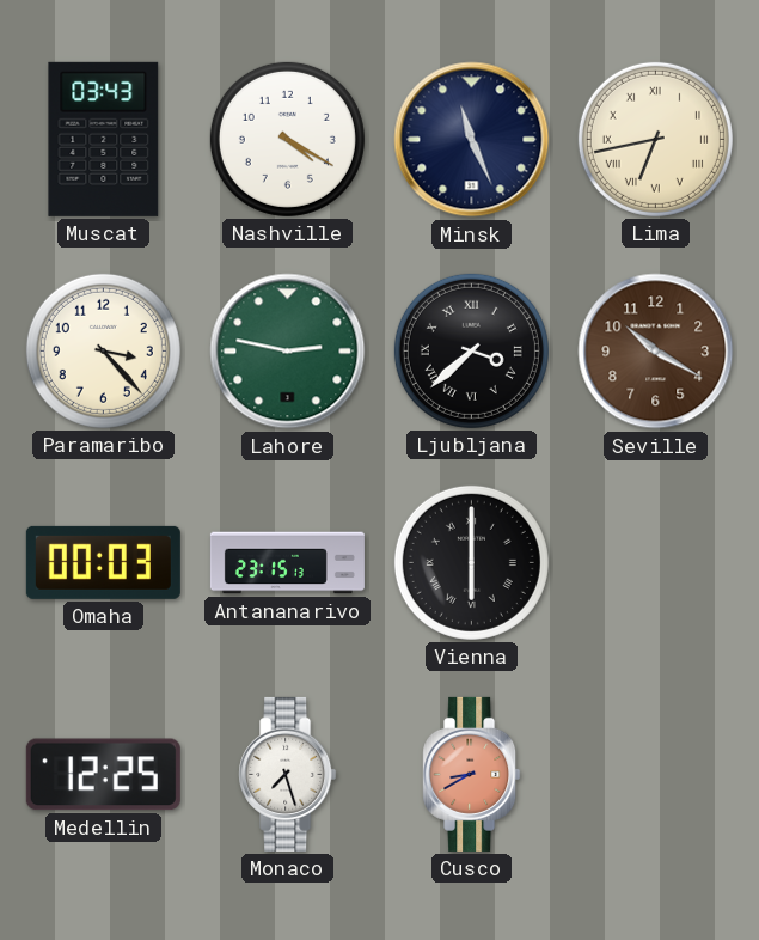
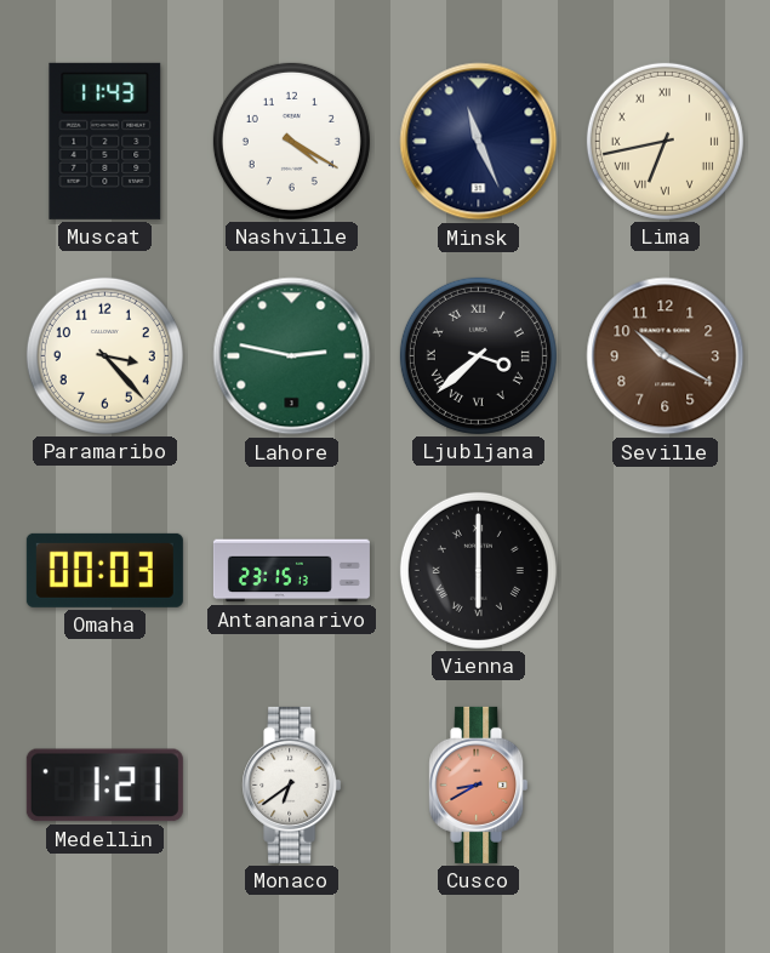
Muscat: 03:43 -> 11:43
Medellin: 12:25 -> 1:21
Monaco: 7:27 -> 6:39
